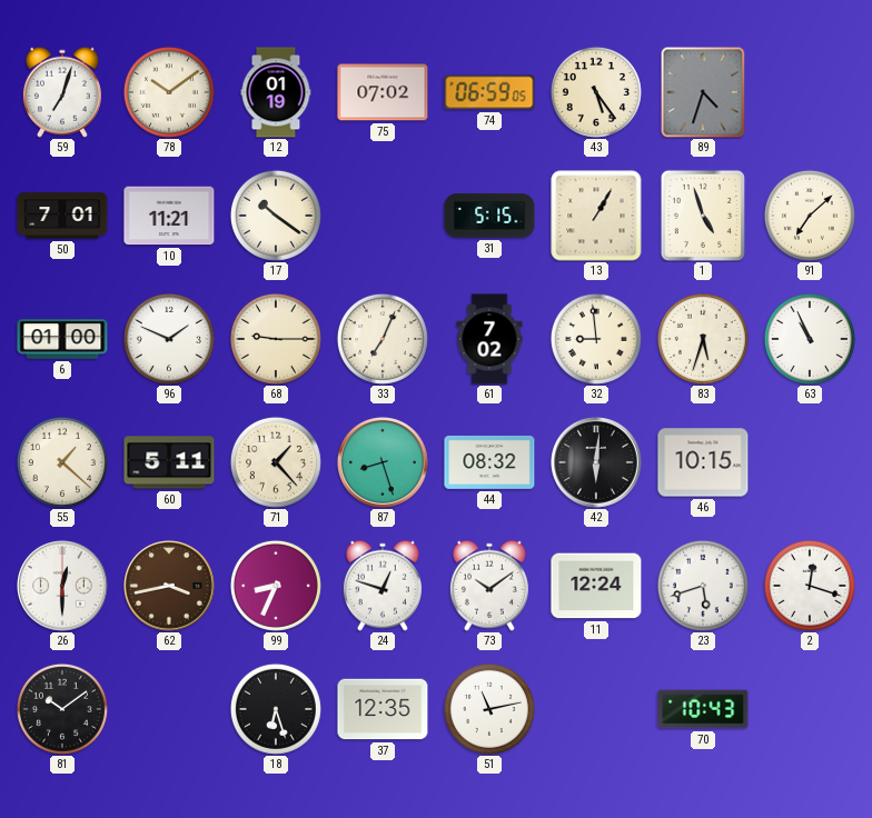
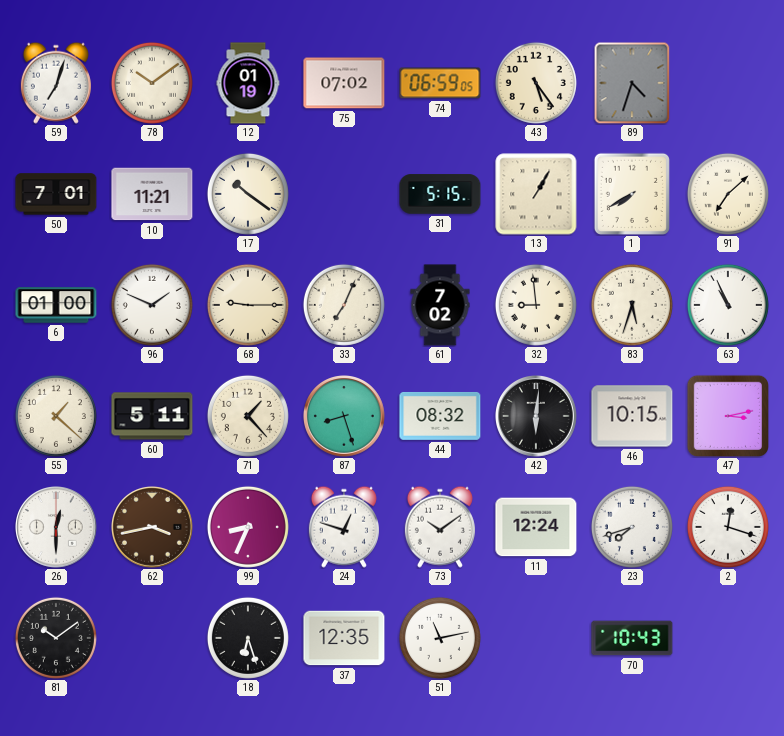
1: 4:57 -> 7:40
47: none -> 3:13
23: 5:42 -> 7:42
